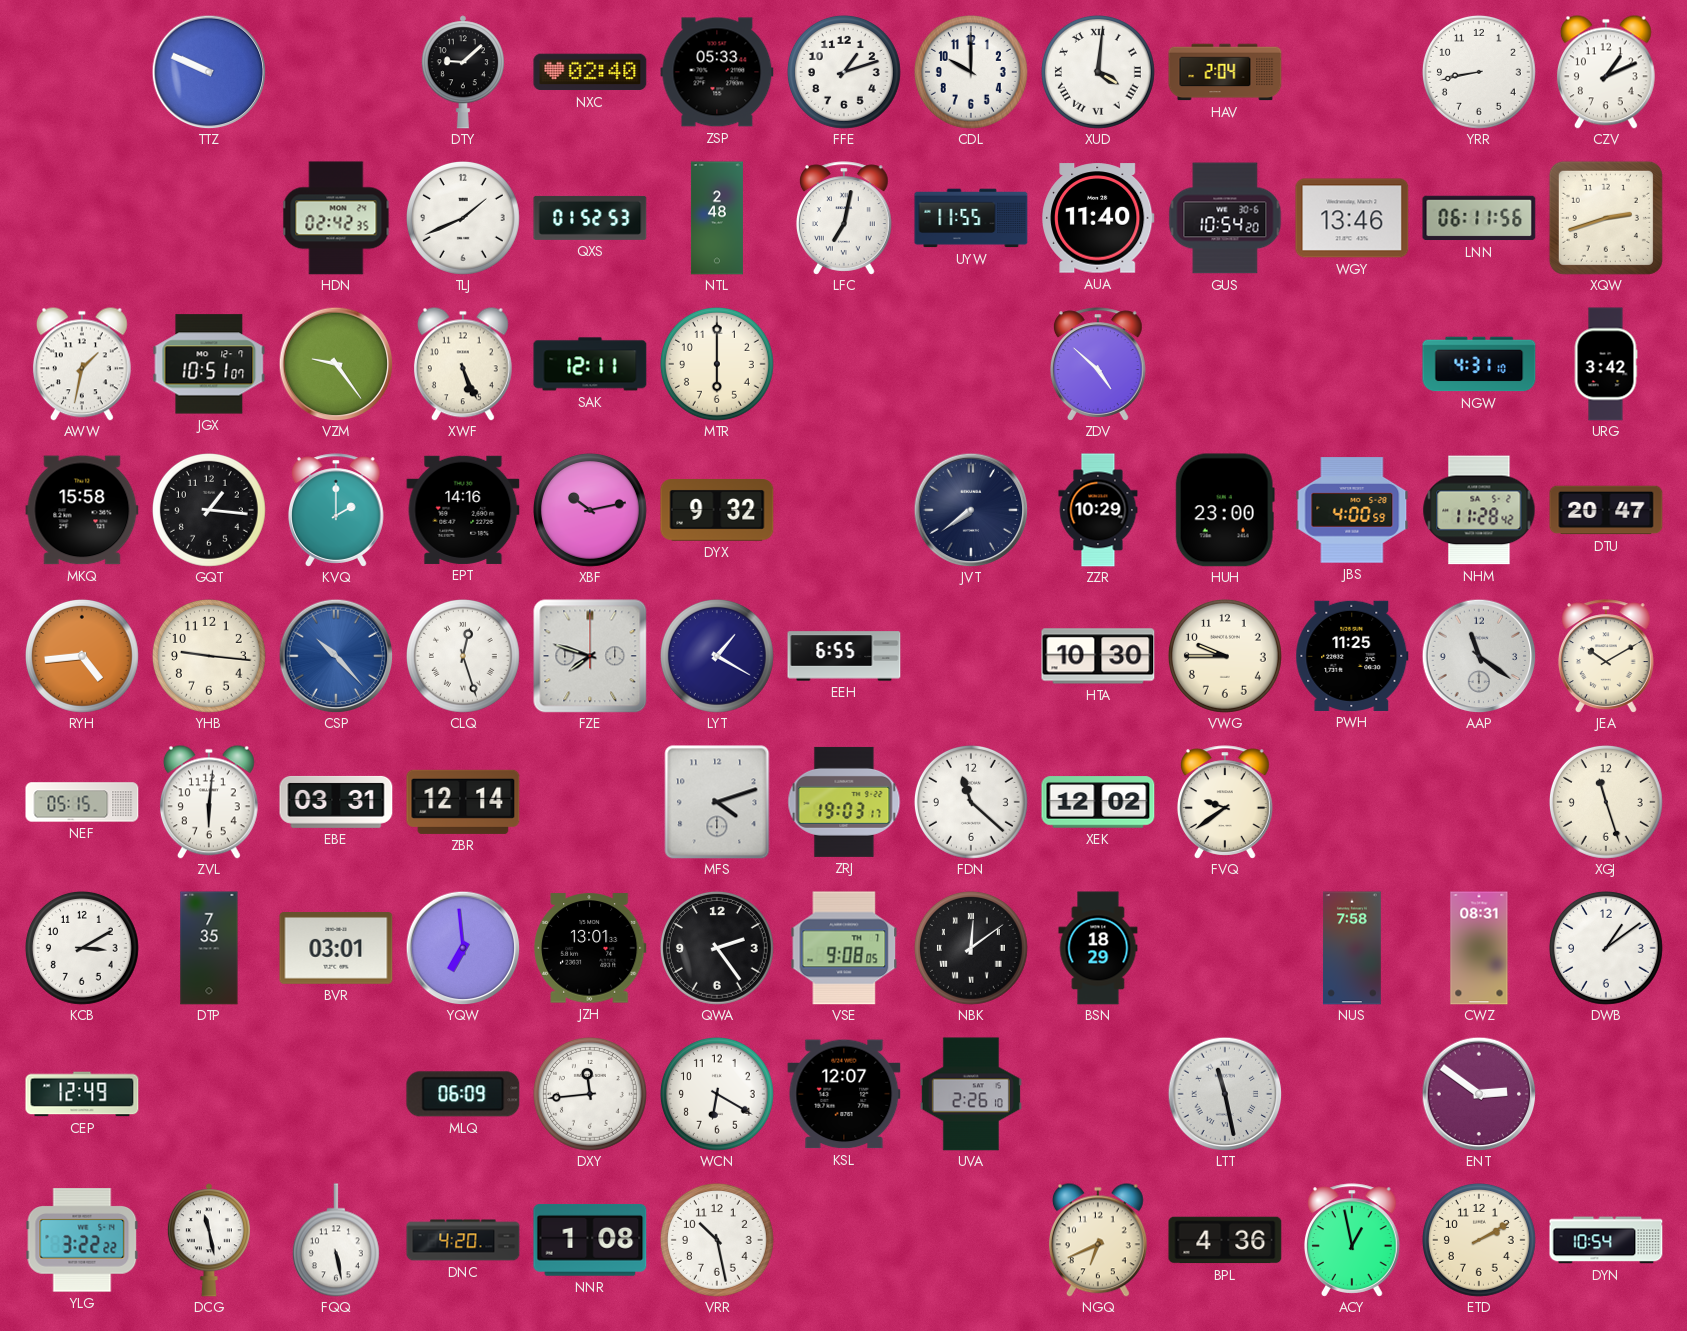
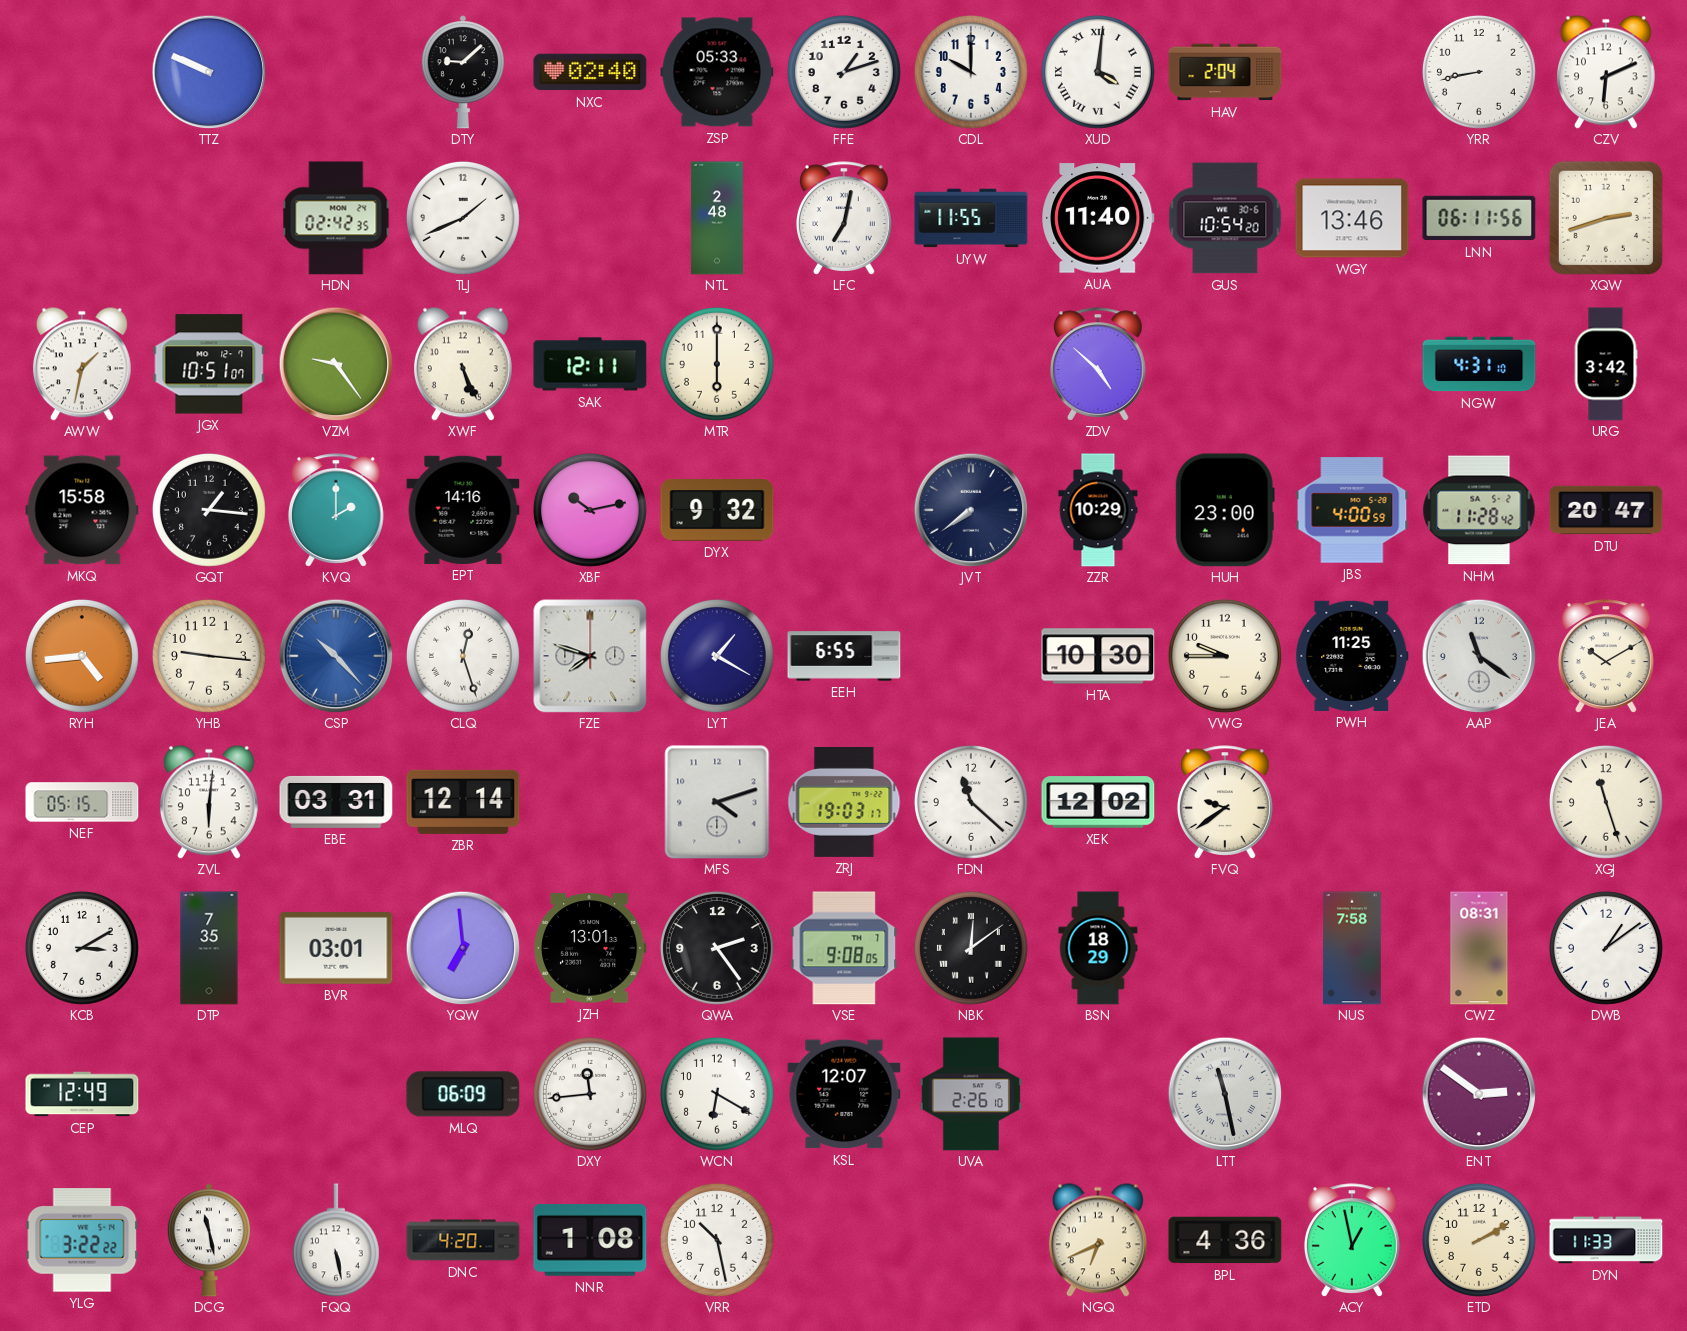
CZV: 1:11 -> 6:11
QXS: 01:52 -> none
DYN: 10:54 -> 11:33
